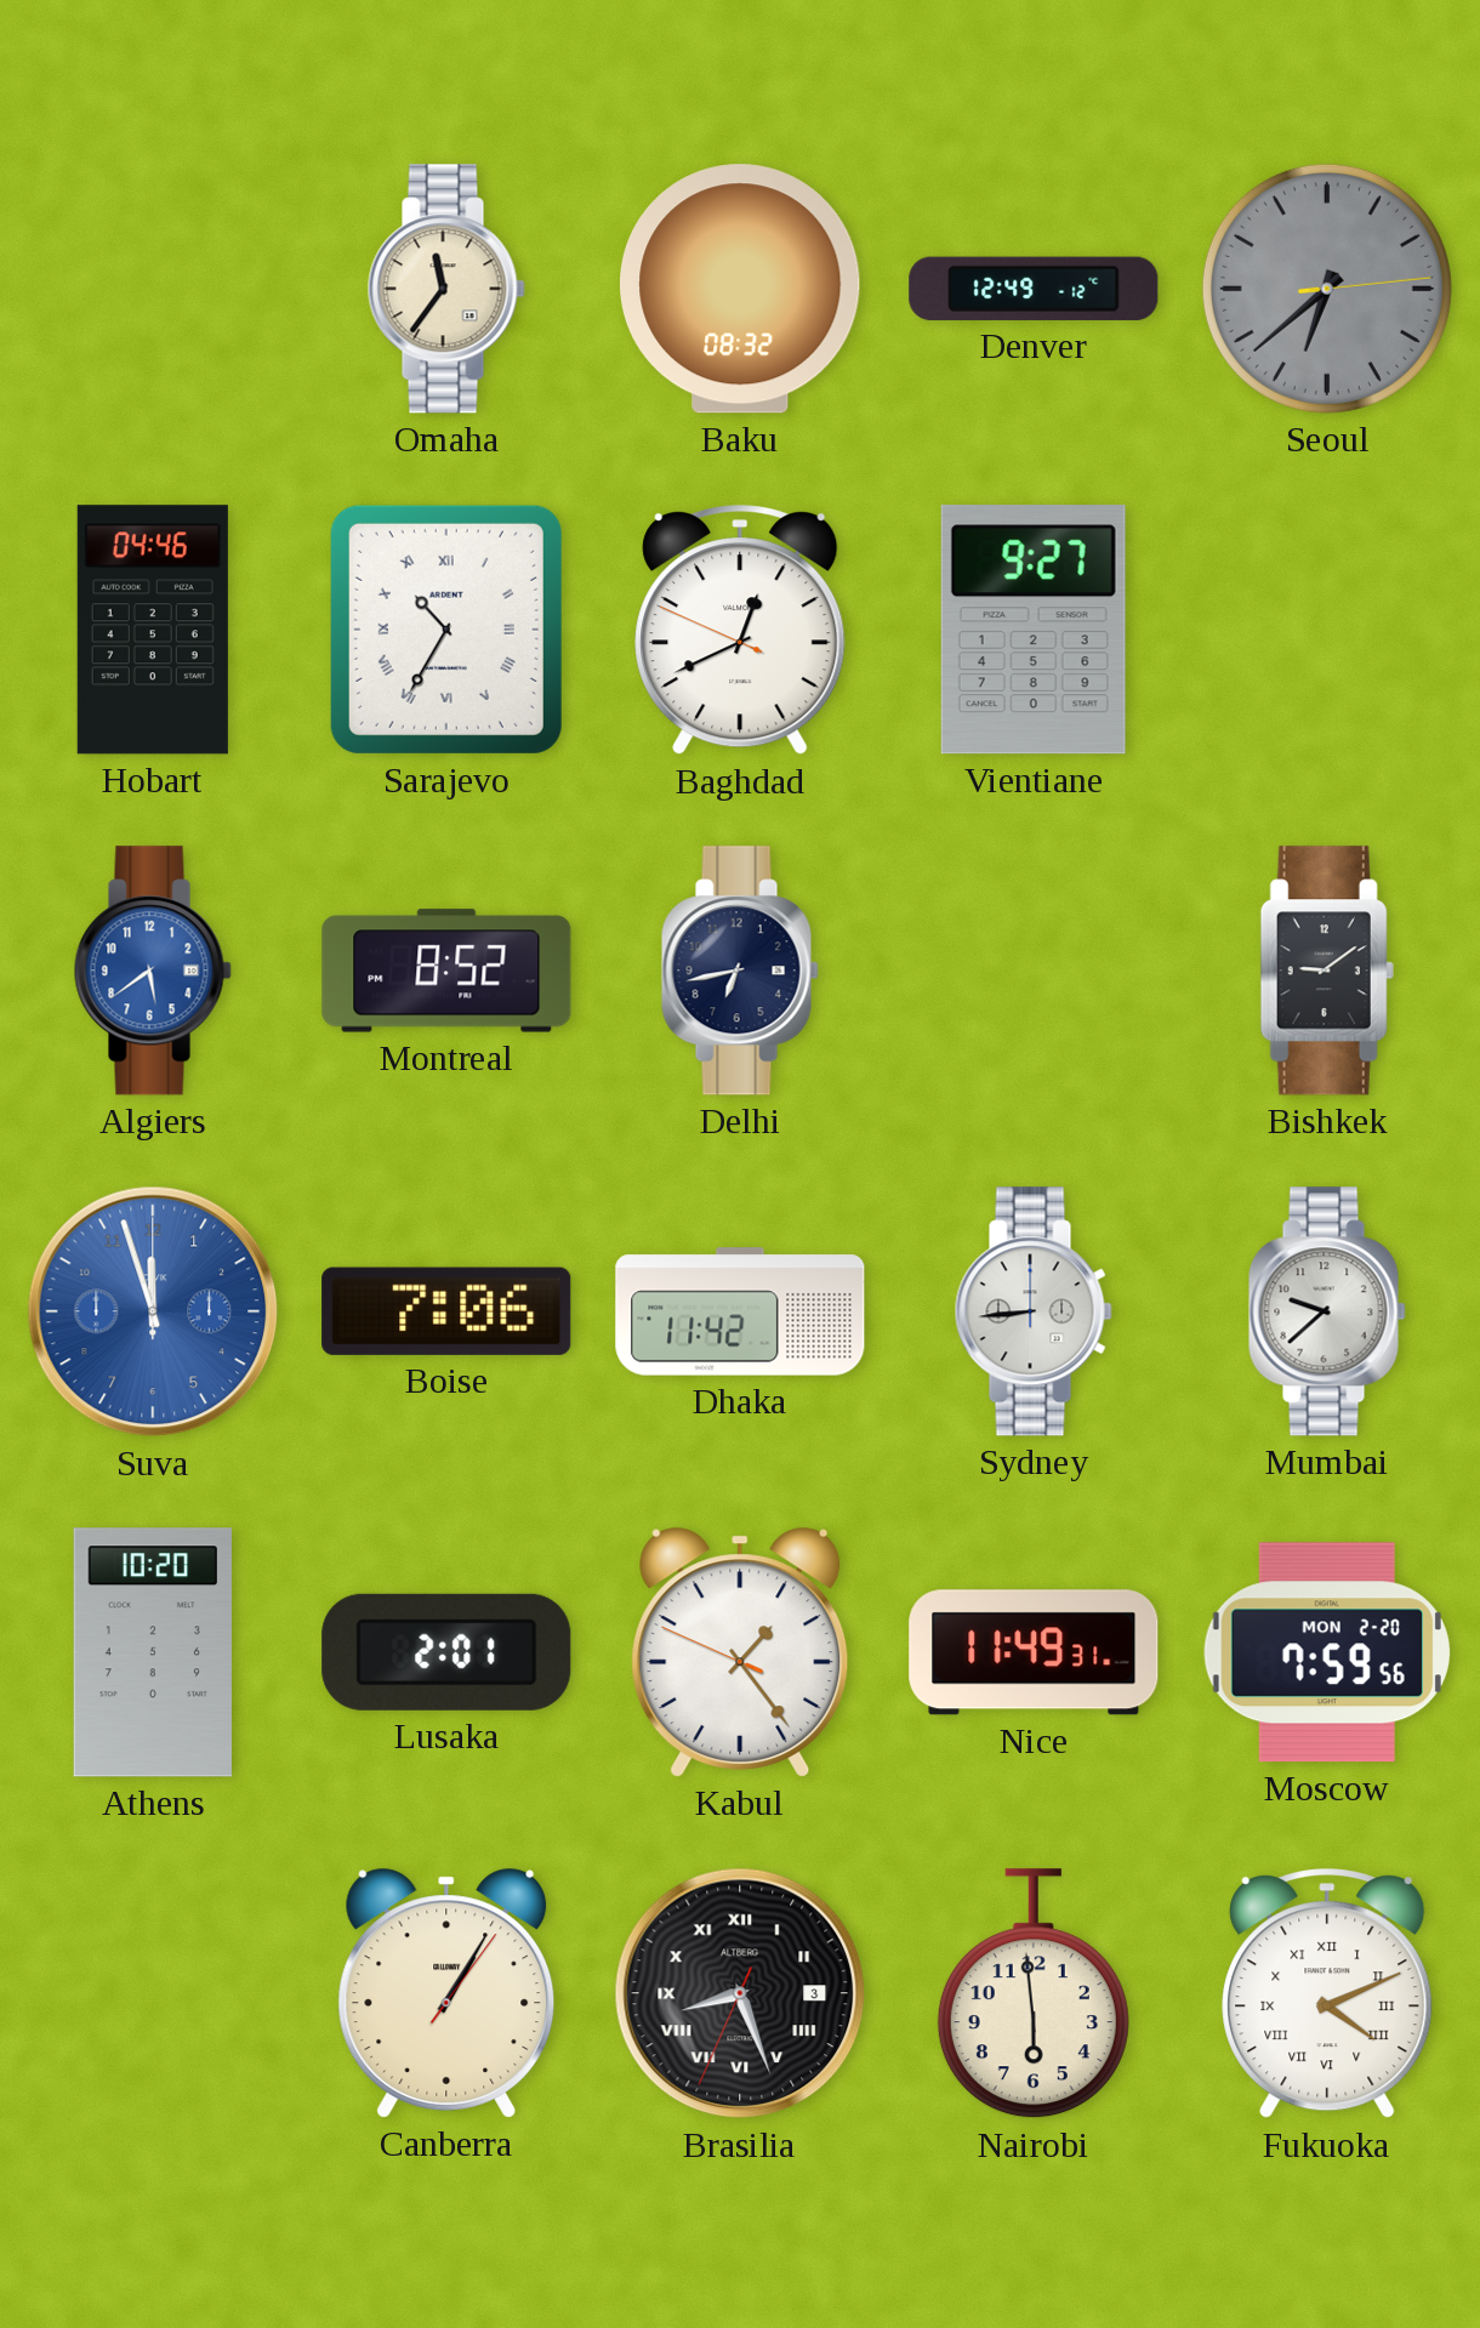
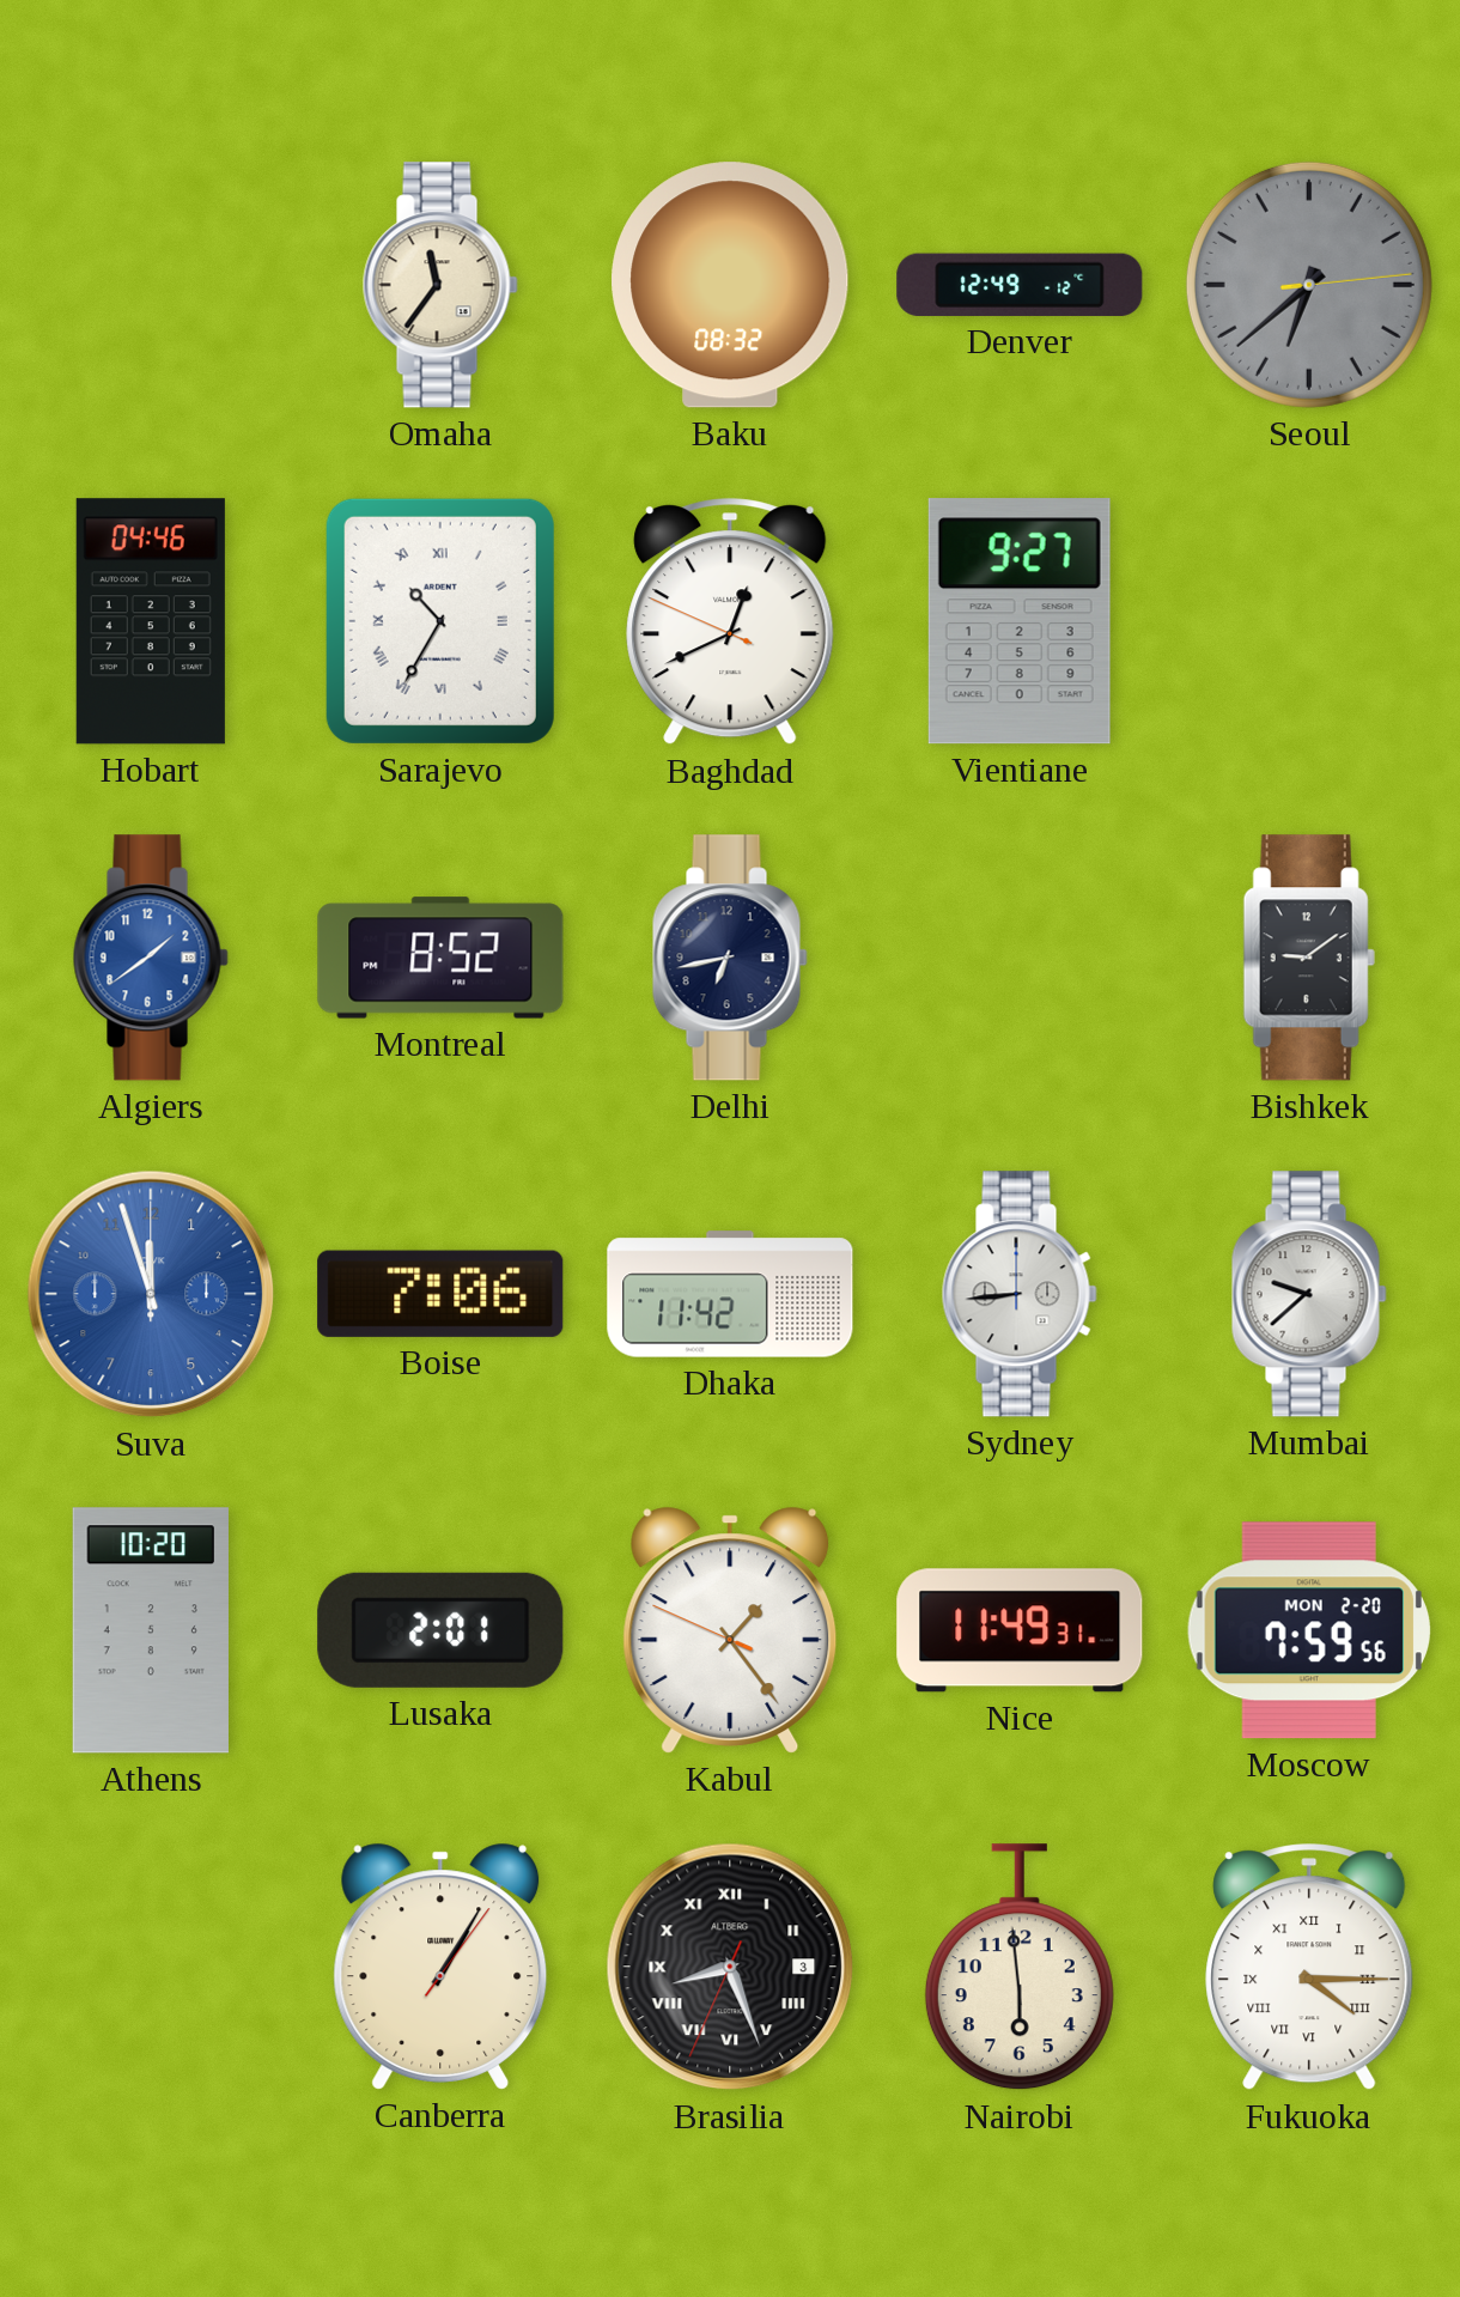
Algiers: 5:39 -> 1:39
Fukuoka: 4:11 -> 4:15
